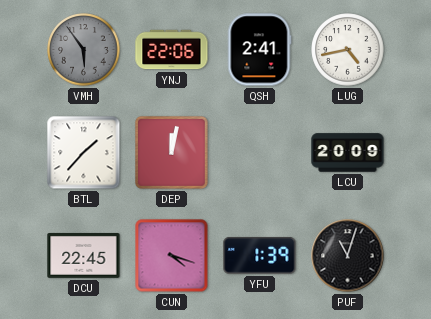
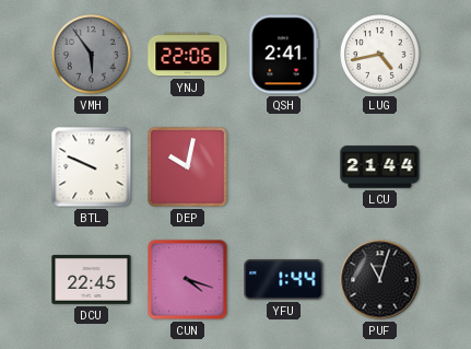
BTL: 1:37 -> 9:49
DEP: 12:02 -> 10:02
LCU: 20:09 -> 21:44
YFU: 1:39 -> 1:44
